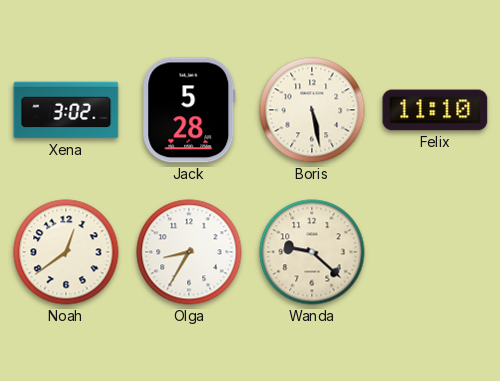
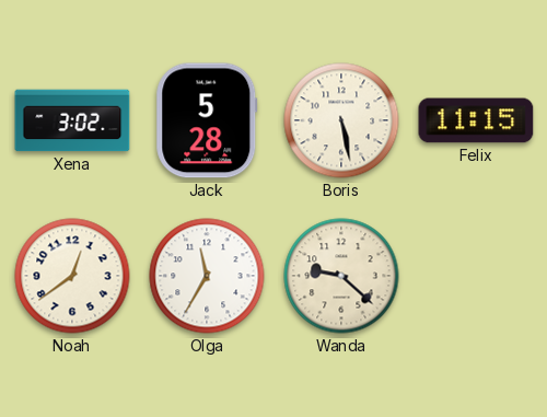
Felix: 11:10 -> 11:15
Olga: 8:35 -> 11:35
